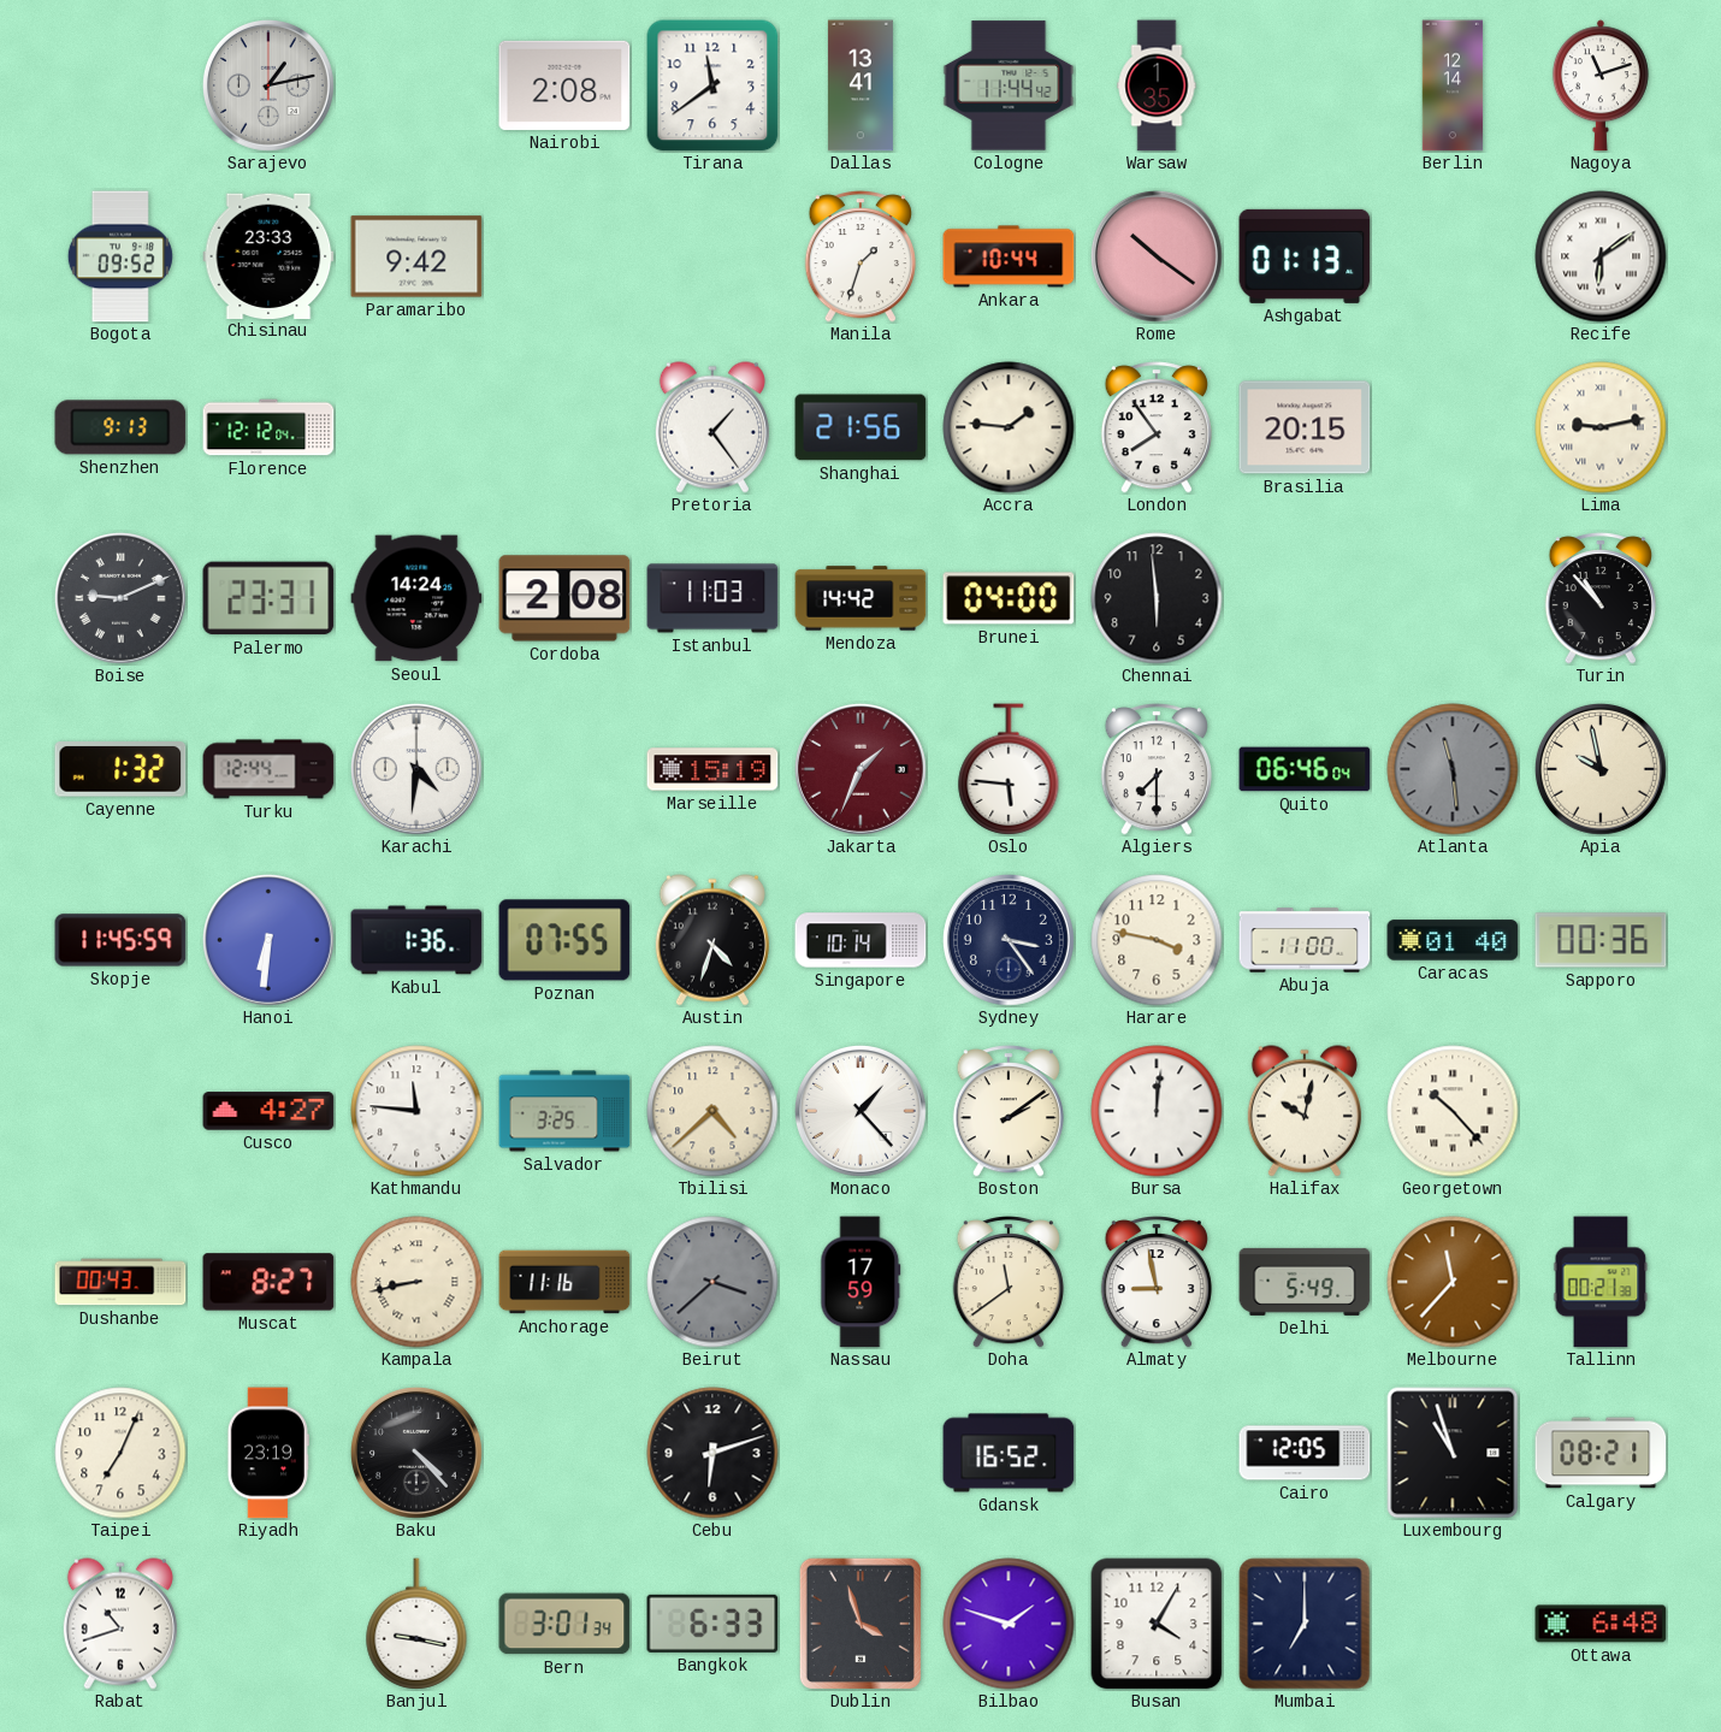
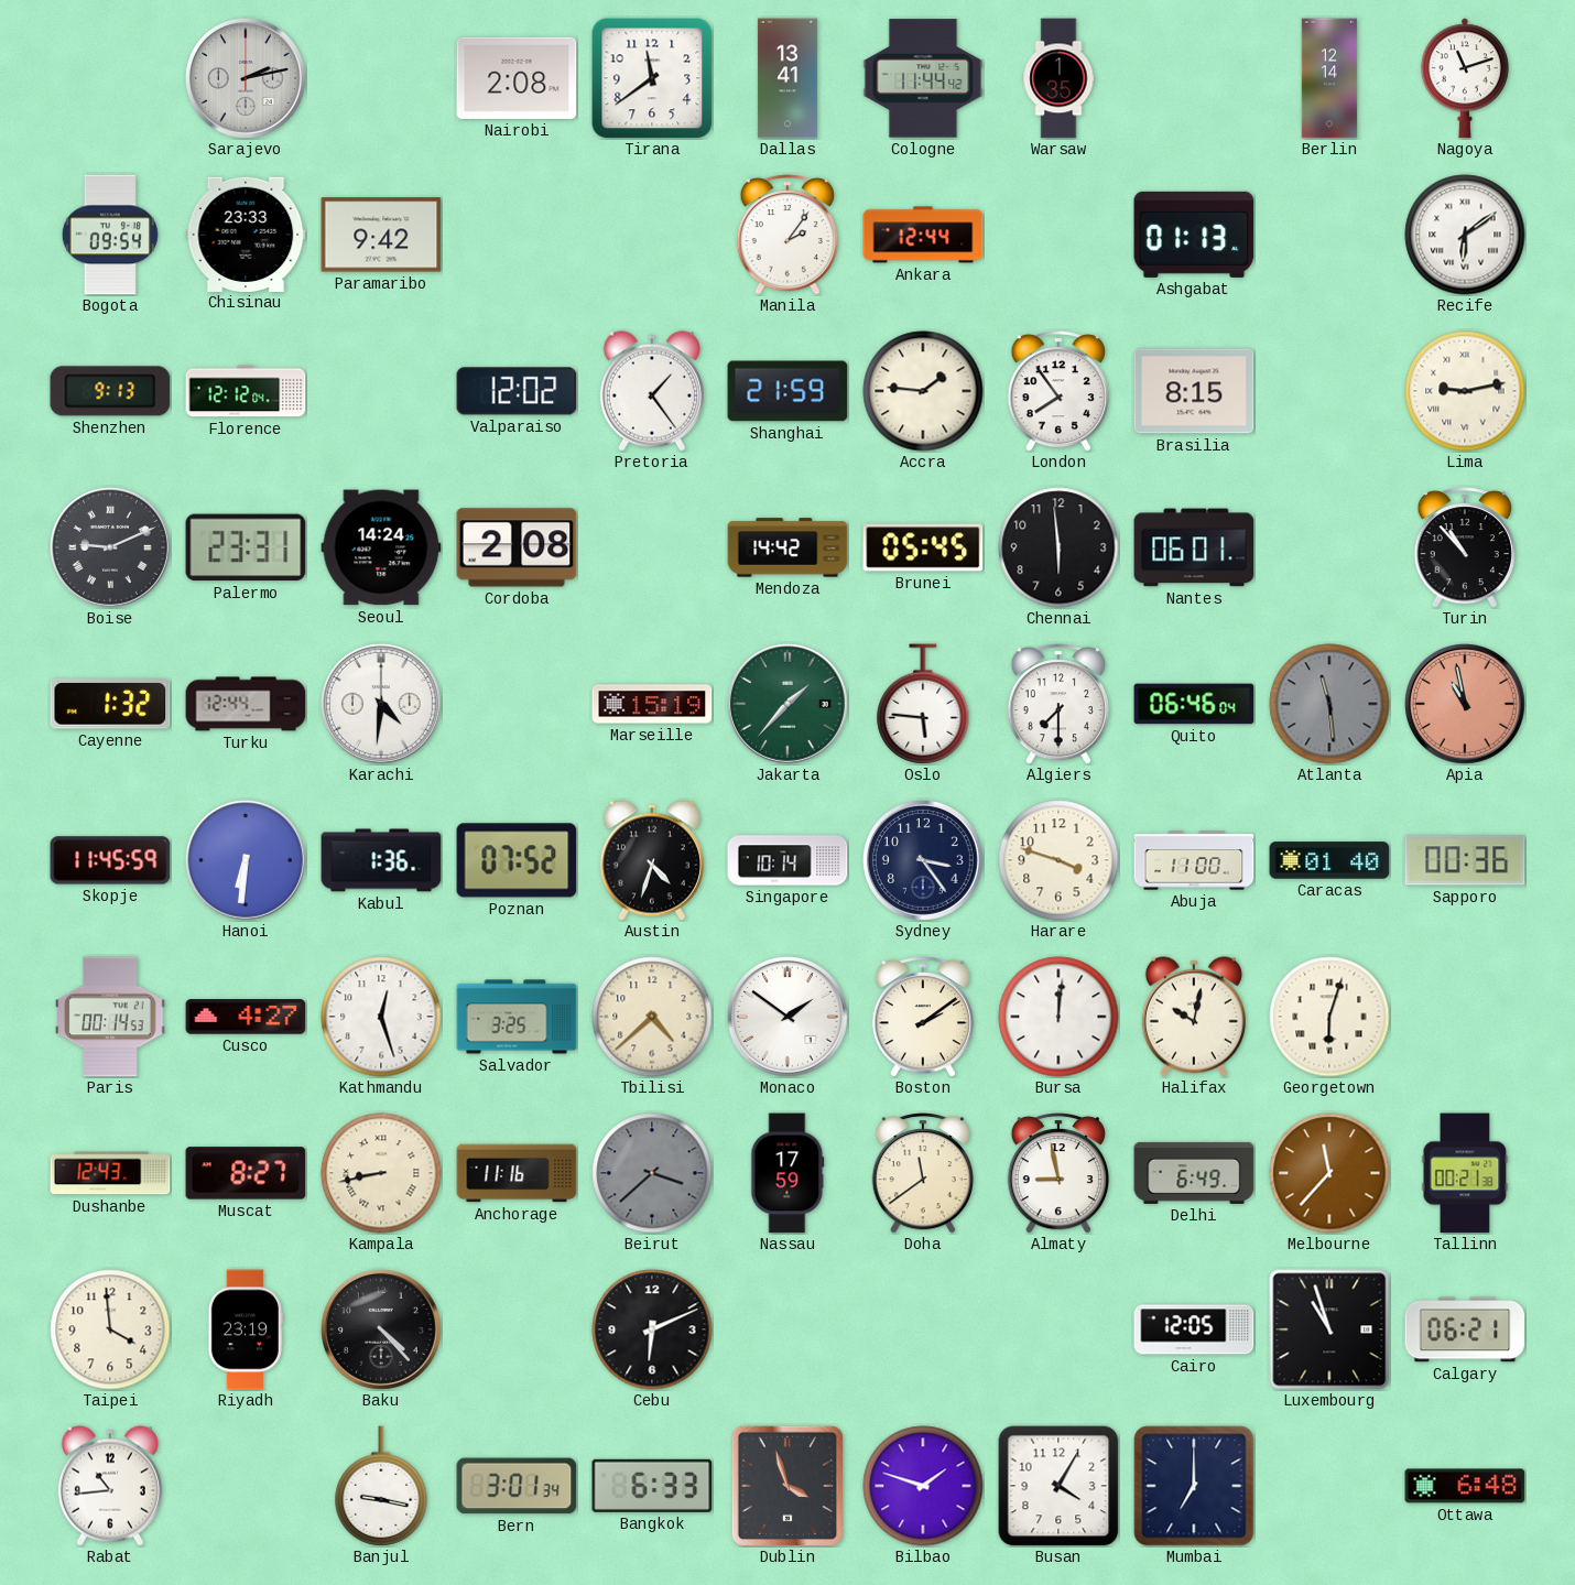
Sarajevo: 1:13 -> 2:13
Bogota: 09:52 -> 09:54
Manila: 1:33 -> 2:06
Ankara: 10:44 -> 12:44
Rome: 10:21 -> none
Valparaiso: none -> 12:02
Shanghai: 21:56 -> 21:59
Brasilia: 20:15 -> 8:15
Istanbul: 11:03 -> none
Brunei: 04:00 -> 05:45
Nantes: none -> 06:01
Jakarta: 1:34 -> 1:37
Jakarta dial: burgundy -> green
Apia: 9:58 -> 10:58
Apia dial: cream -> salmon
Poznan: 07:55 -> 07:52
Harare: 3:47 -> 3:48
Paris: none -> 00:14
Kathmandu: 11:46 -> 12:27
Monaco: 1:23 -> 1:51
Georgetown: 10:23 -> 6:03
Dushanbe: 00:43 -> 12:43
Delhi: 5:49 -> 6:49
Taipei: 7:04 -> 3:59
Cebu: 6:12 -> 6:11
Gdansk: 16:52 -> none
Calgary: 08:21 -> 06:21
Rabat: 10:42 -> 10:44
